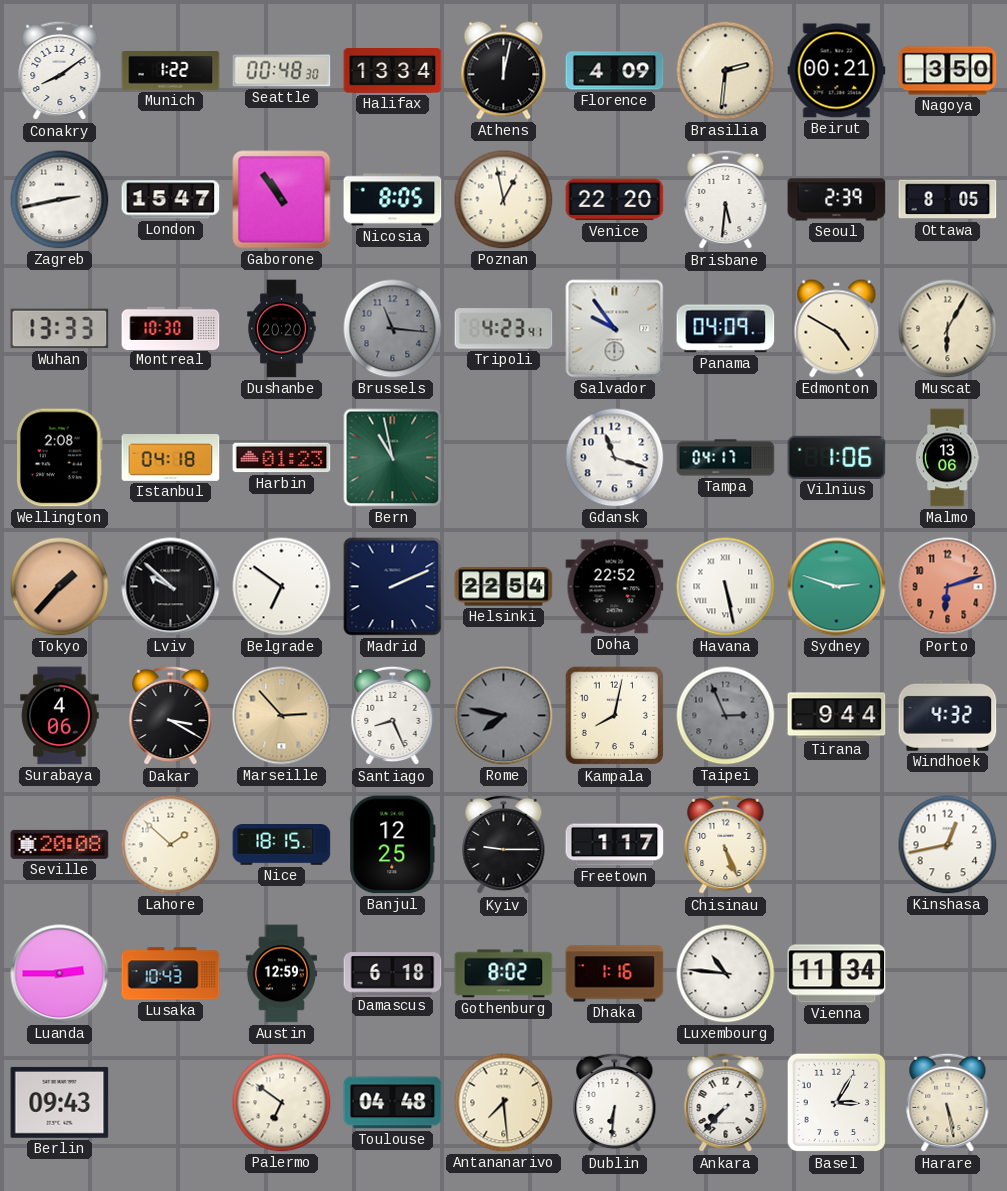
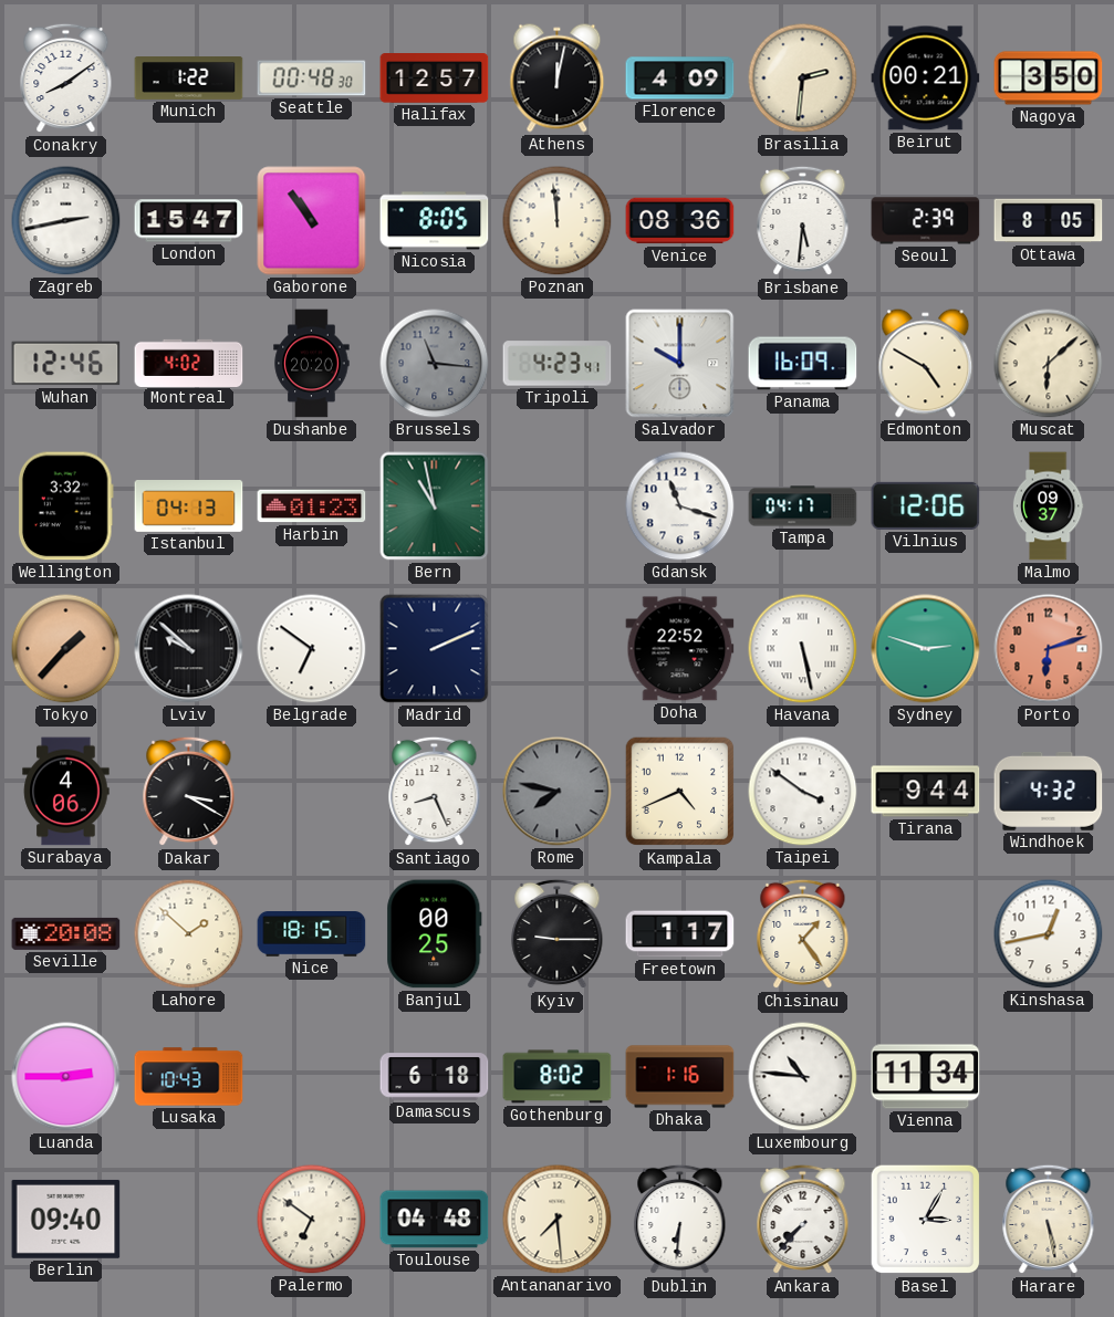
Halifax: 13:34 -> 12:57
Poznan: 12:58 -> 11:59
Venice: 22:20 -> 08:36
Wuhan: 13:33 -> 12:46
Montreal: 10:30 -> 4:02
Salvador: 9:54 -> 10:00
Panama: 04:09 -> 16:09
Muscat: 6:05 -> 6:08
Wellington: 2:08 -> 3:32
Istanbul: 04:18 -> 04:13
Vilnius: 1:06 -> 12:06
Malmo: 13:06 -> 09:37
Helsinki: 22:54 -> none
Marseille: 2:53 -> none
Kampala: 8:02 -> 4:41
Taipei: 2:56 -> 3:51
Taipei dial: grey -> white
Banjul: 12:25 -> 00:25
Chisinau: 5:26 -> 1:24
Austin: 12:59 -> none
Berlin: 09:43 -> 09:40
